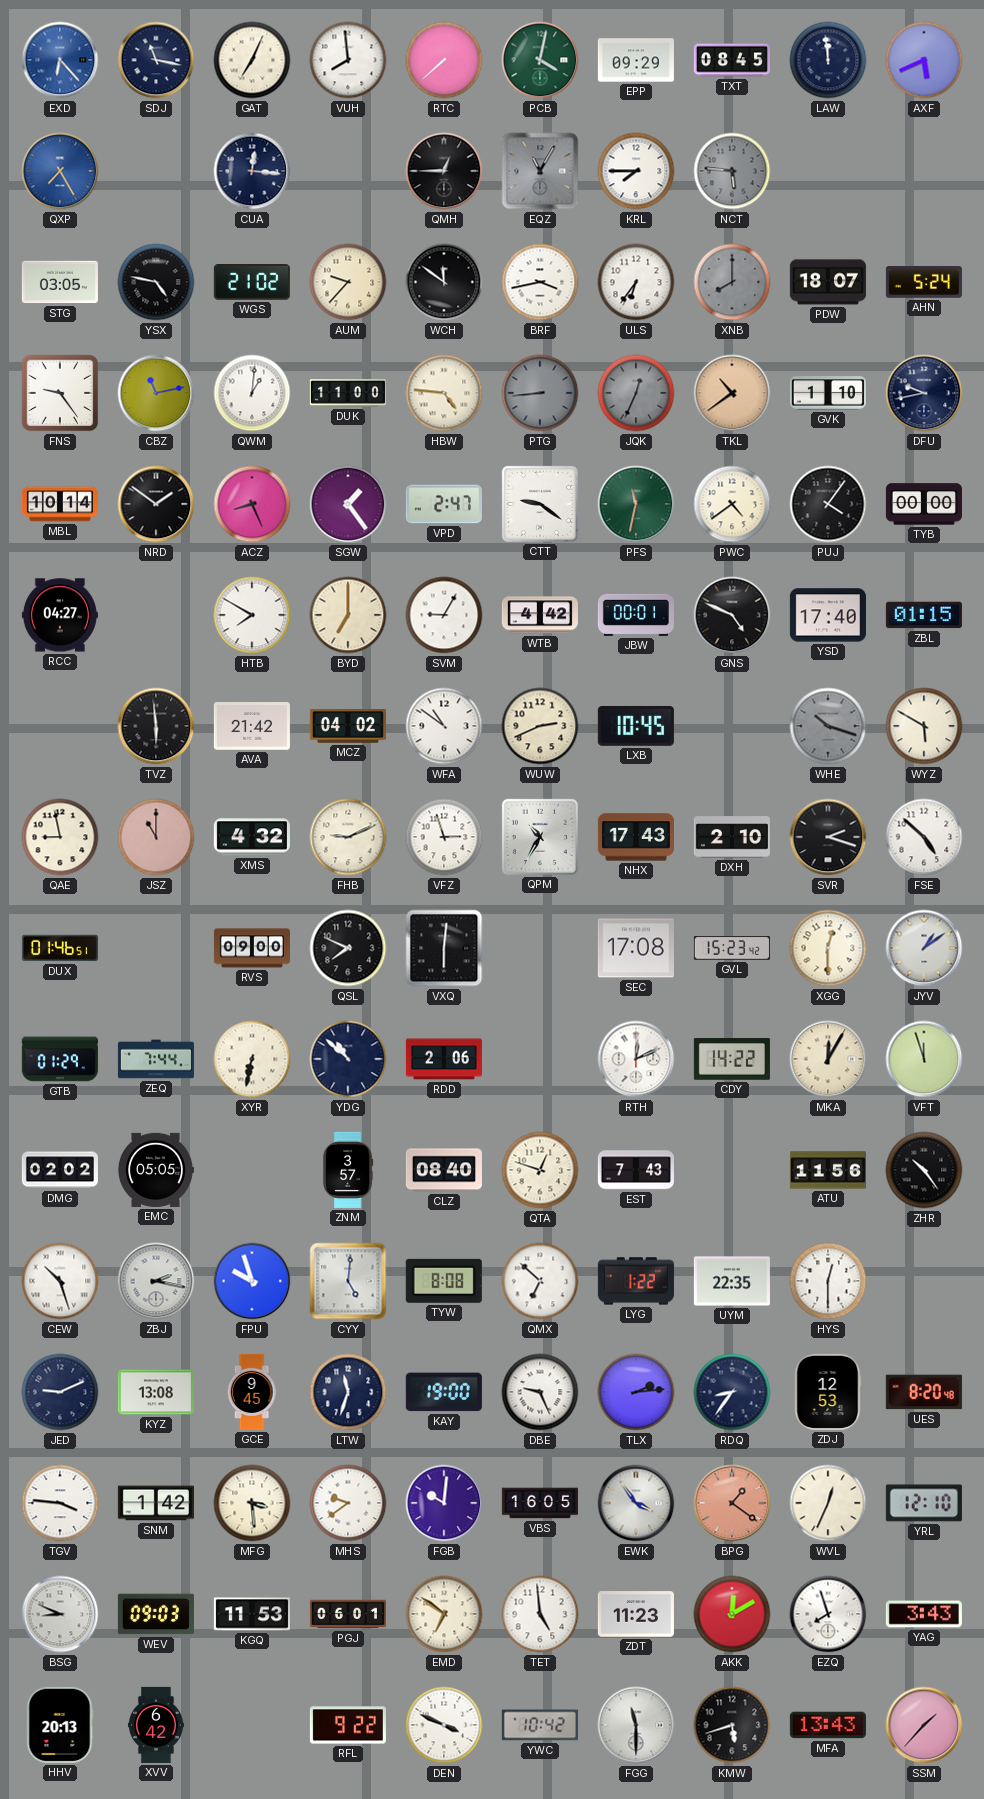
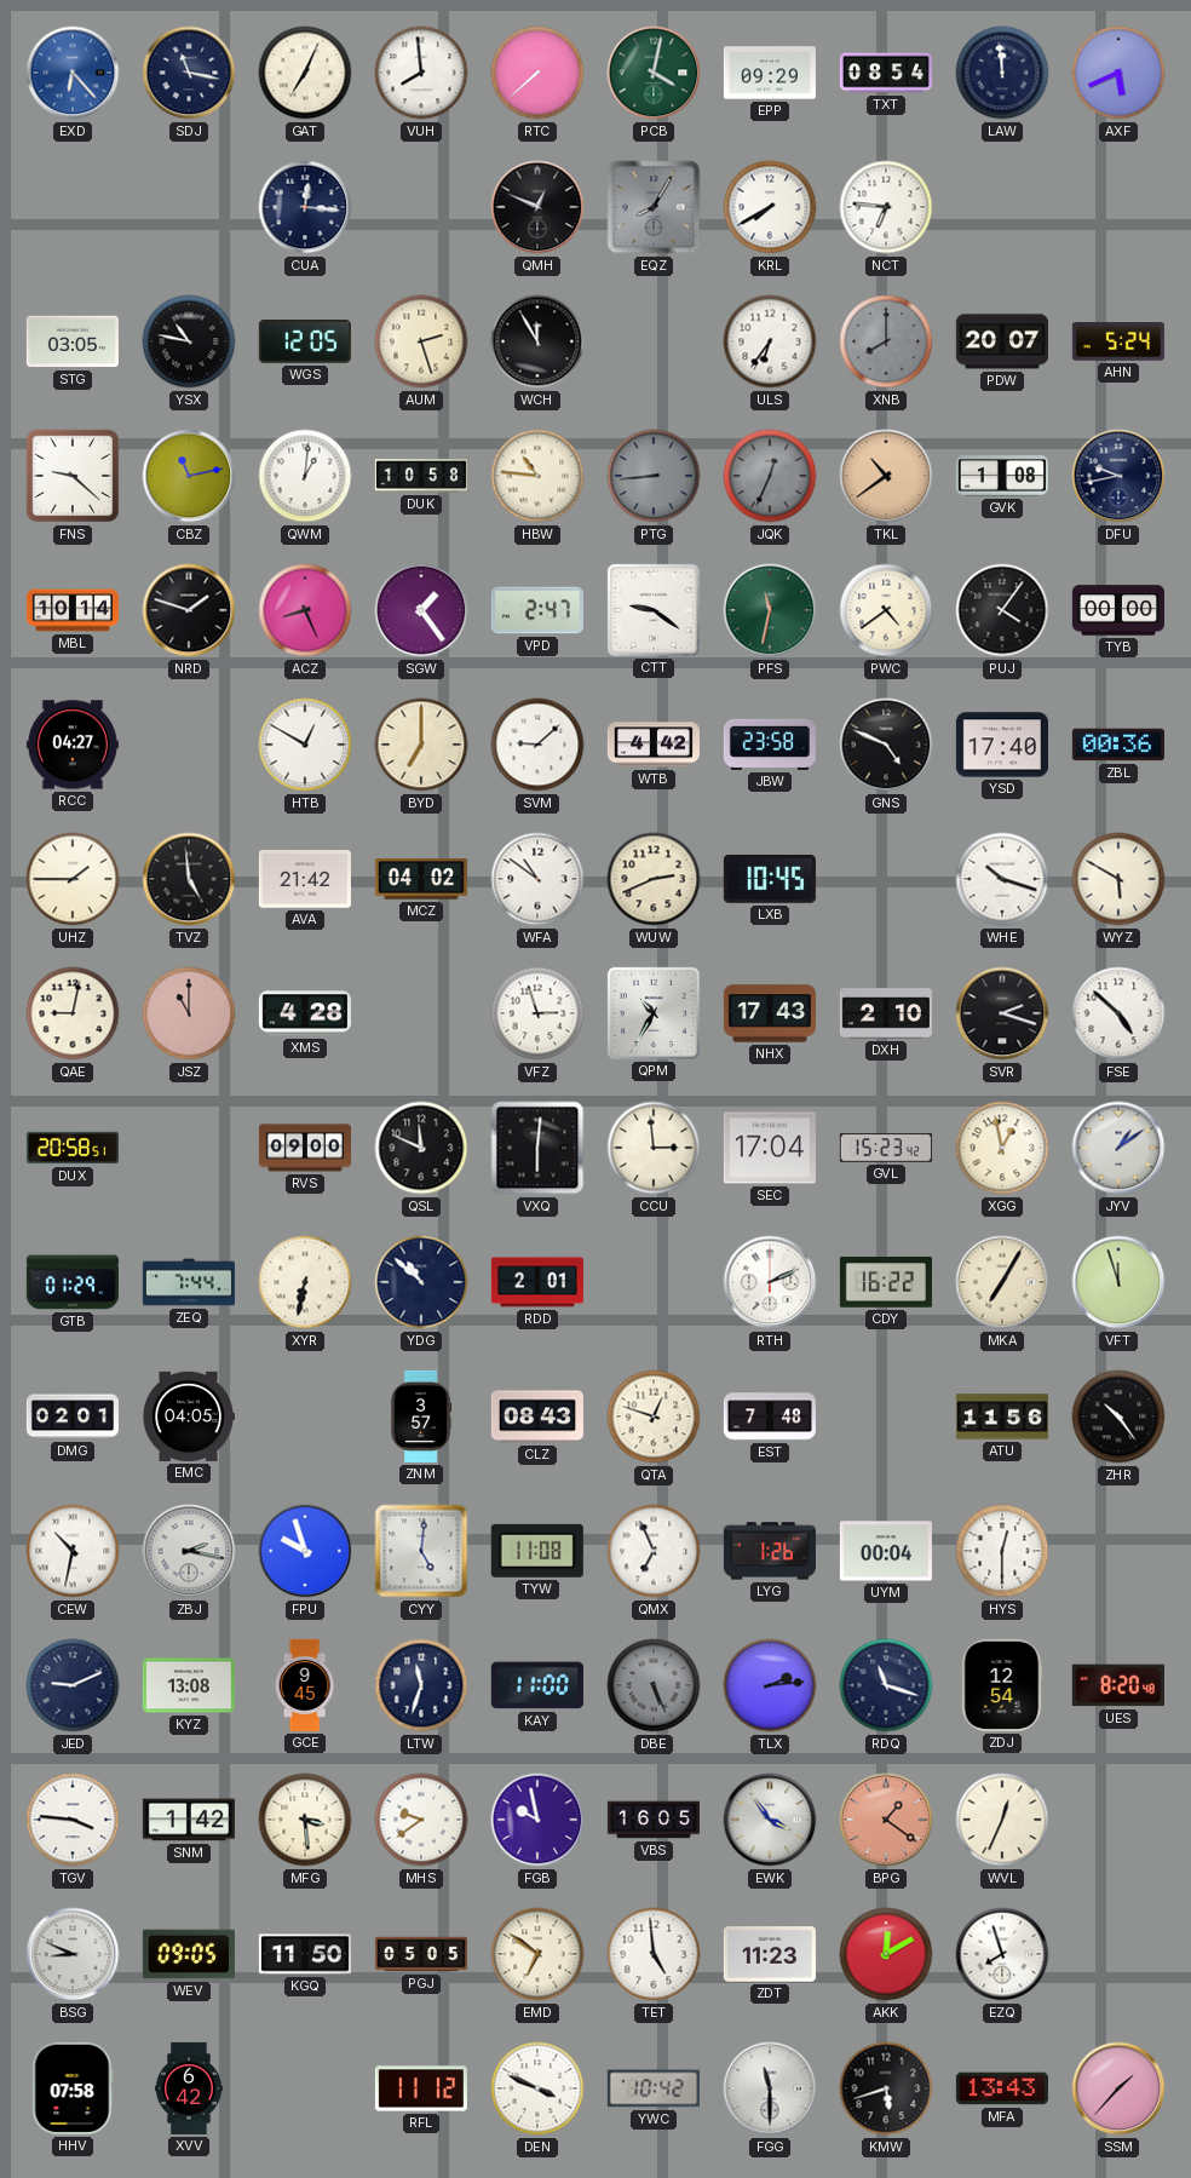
TXT: 08:45 -> 08:54
QXP: 7:25 -> none
QMH: 12:45 -> 12:49
EQZ: 11:05 -> 8:05
KRL: 7:45 -> 7:40
NCT: 5:46 -> 6:46
NCT dial: grey -> white
YSX: 4:47 -> 10:47
WGS: 21:02 -> 12:05
AUM: 9:37 -> 2:27
WCH: 11:51 -> 11:55
BRF: 3:43 -> none
PDW: 18:07 -> 20:07
FNS: 9:24 -> 9:22
DUK: 11:00 -> 10:58
HBW: 4:46 -> 10:46
GVK: 1:10 -> 1:08
NRD: 1:51 -> 1:48
HTB: 7:50 -> 12:50
SVM: 9:05 -> 9:08
JBW: 00:01 -> 23:58
ZBL: 01:15 -> 00:36
UHZ: none -> 1:45
TVZ: 5:59 -> 4:59
WHE dial: grey -> white
QAE: 8:58 -> 9:02
XMS: 4:32 -> 4:28
FHB: 9:11 -> none
DUX: 01:46 -> 20:58
QSL: 7:49 -> 11:49
CCU: none -> 2:59
SEC: 17:08 -> 17:04
XGG: 12:30 -> 12:58
RDD: 2:06 -> 2:01
RTH: 12:11 -> 2:11
CDY: 14:22 -> 16:22
MKA: 12:05 -> 7:05
DMG: 02:02 -> 02:01
EMC: 05:05 -> 04:05
CLZ: 08:40 -> 08:43
EST: 7:43 -> 7:48
CEW: 10:27 -> 10:32
TYW: 8:08 -> 11:08
QMX: 6:52 -> 6:56
LYG: 1:22 -> 1:26
UYM: 22:35 -> 00:04
KAY: 19:00 -> 11:00
DBE: 9:26 -> 5:26
DBE dial: white -> grey
RDQ: 8:36 -> 11:18
ZDJ: 12:53 -> 12:54
FGB: 10:01 -> 9:58
YRL: 12:10 -> none
WEV: 09:03 -> 09:05
KGQ: 11:53 -> 11:50
PGJ: 06:01 -> 05:05
YAG: 3:43 -> none
HHV: 20:13 -> 07:58
RFL: 9:22 -> 11:12
